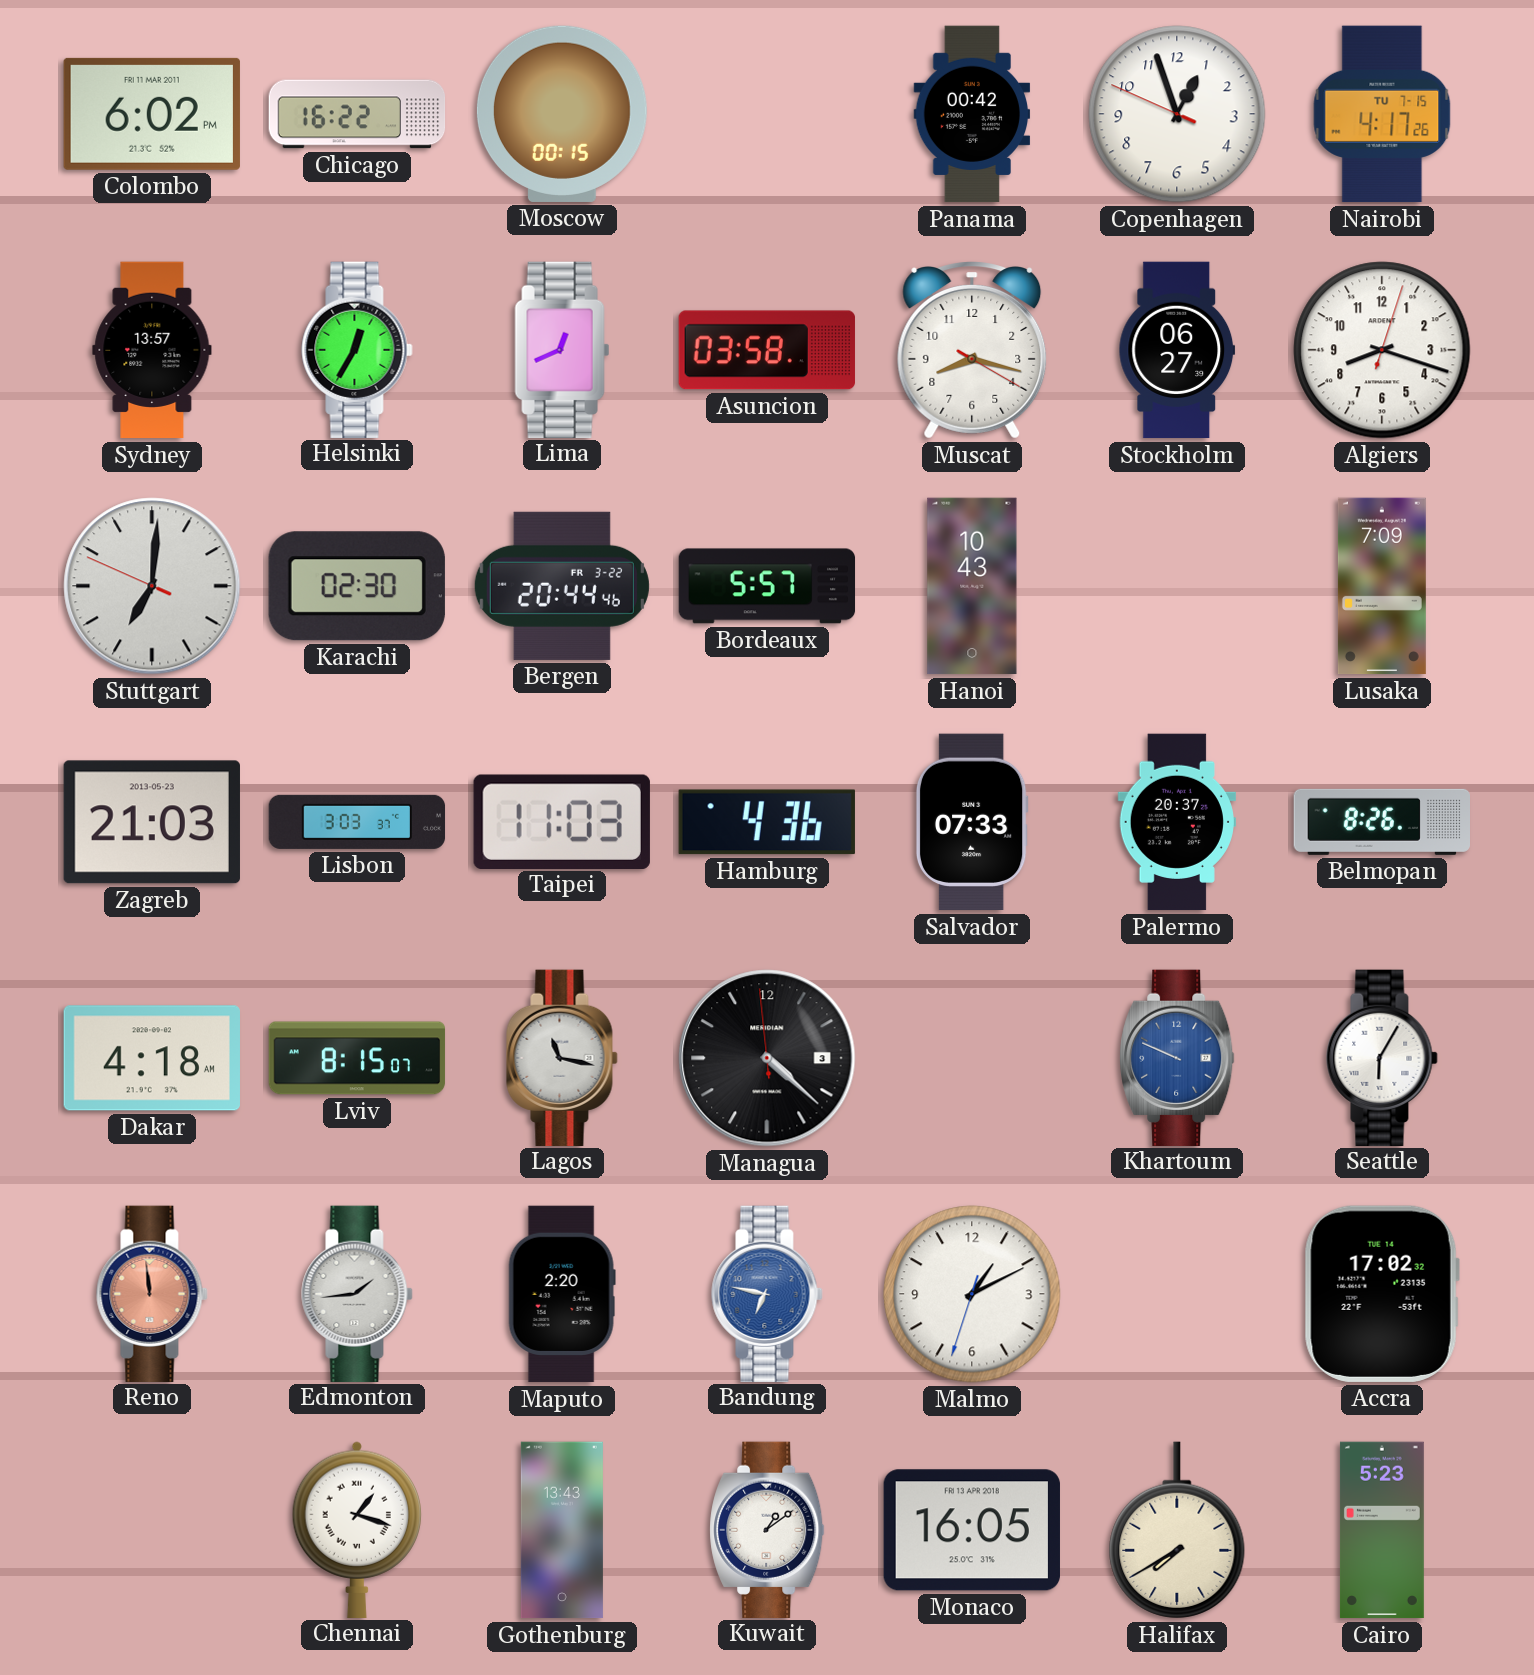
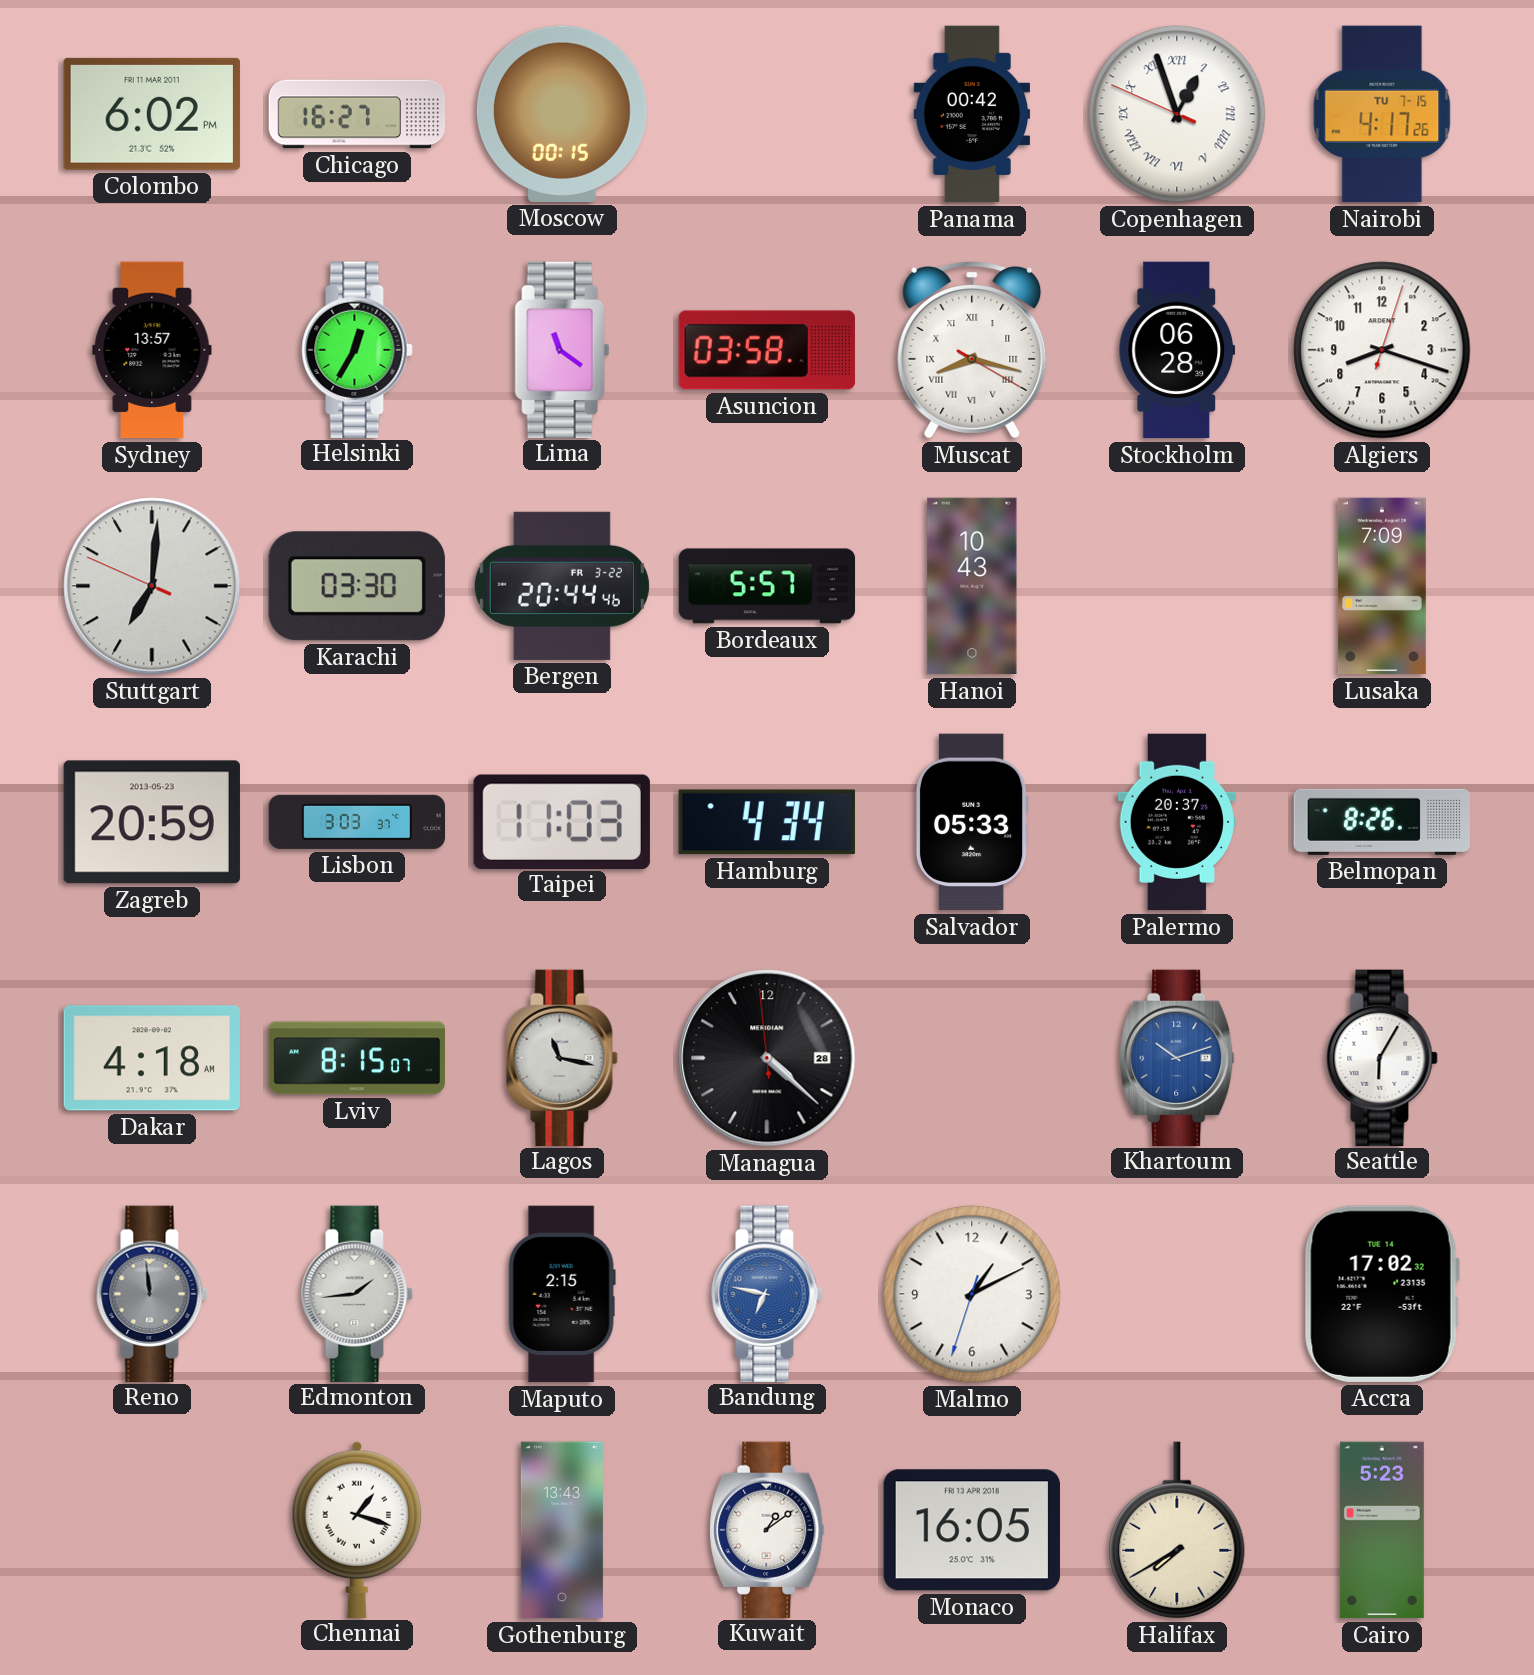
Chicago: 16:22 -> 16:27
Copenhagen numerals: Arabic -> Roman
Lima: 12:41 -> 11:21
Muscat numerals: Arabic -> Roman
Stockholm: 06:27 -> 06:28
Karachi: 02:30 -> 03:30
Zagreb: 21:03 -> 20:59
Hamburg: 4:36 -> 4:34
Salvador: 07:33 -> 05:33
Managua date: 3 -> 28
Khartoum: 9:49 -> 10:12
Reno dial: salmon -> grey
Maputo: 2:20 -> 2:15
